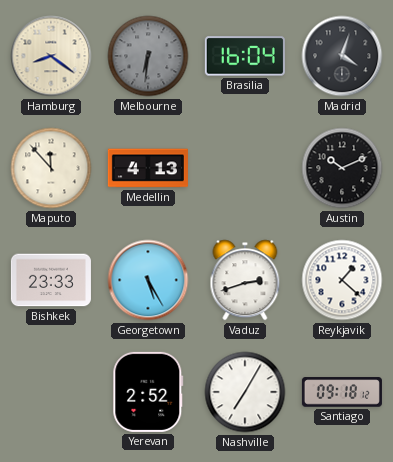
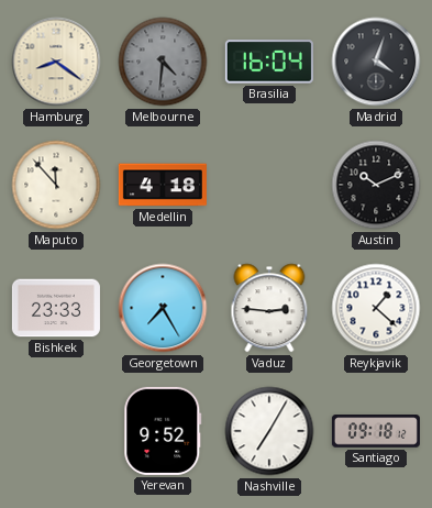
Melbourne: 6:31 -> 4:31
Medellin: 4:13 -> 4:18
Georgetown: 5:25 -> 7:25
Vaduz: 2:42 -> 2:46
Yerevan: 2:52 -> 9:52
